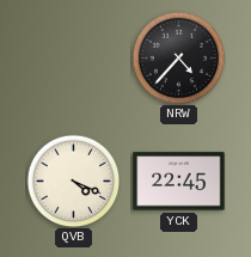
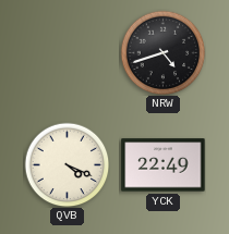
NRW: 4:37 -> 4:42
YCK: 22:45 -> 22:49
